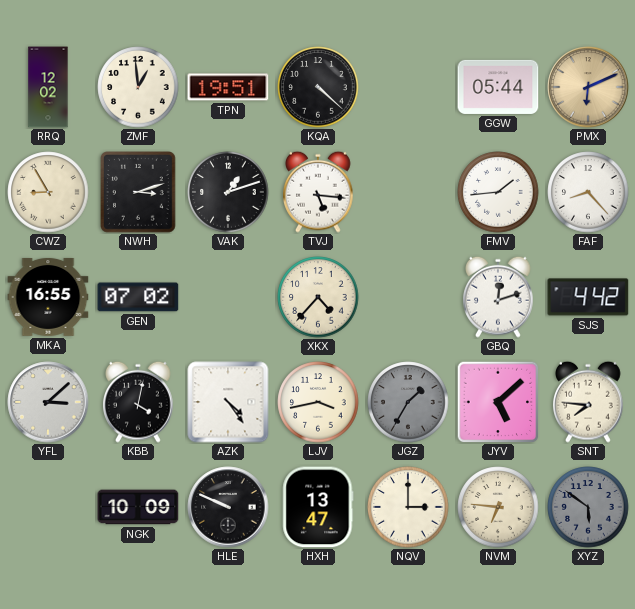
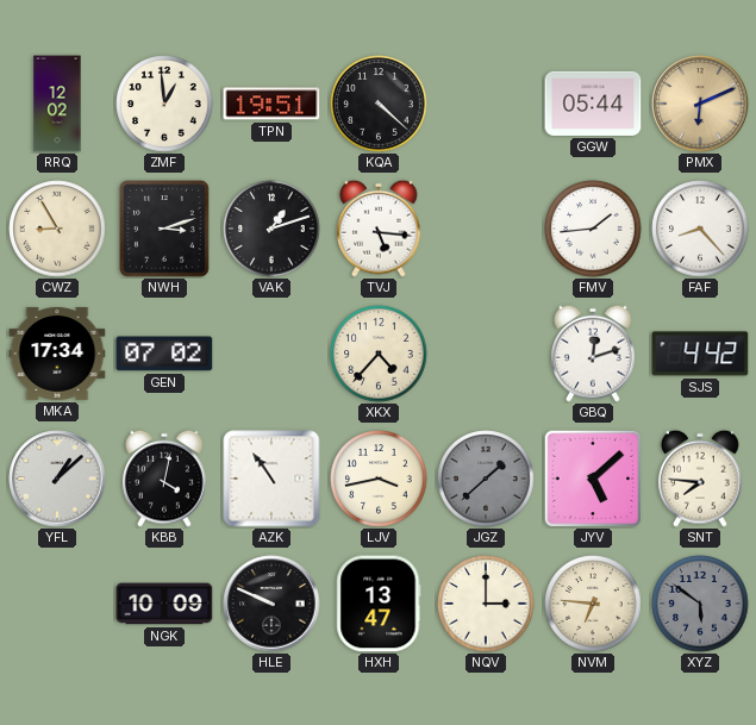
MKA: 16:55 -> 17:34
YFL: 3:08 -> 1:08
AZK: 4:24 -> 10:54
JGZ: 1:35 -> 1:38
